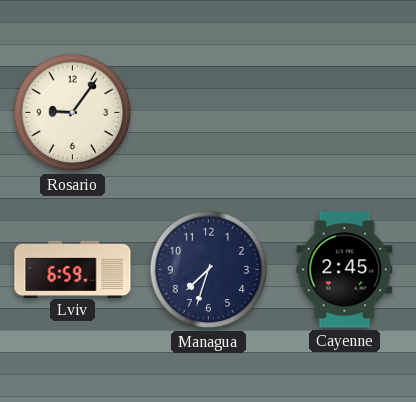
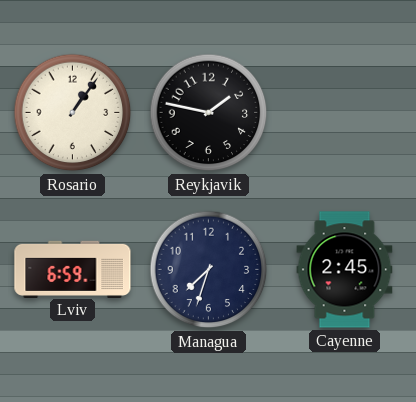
Rosario: 9:06 -> 1:06
Reykjavik: none -> 1:47
